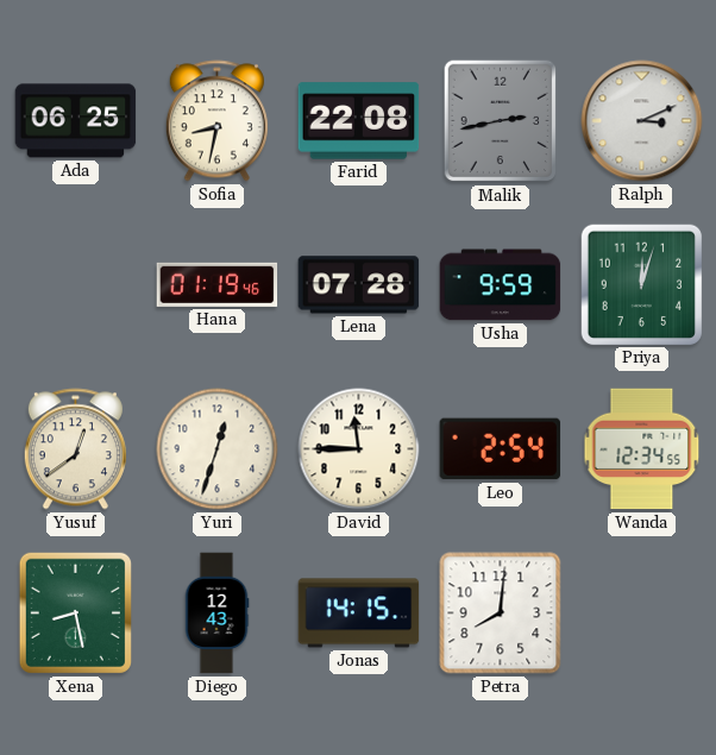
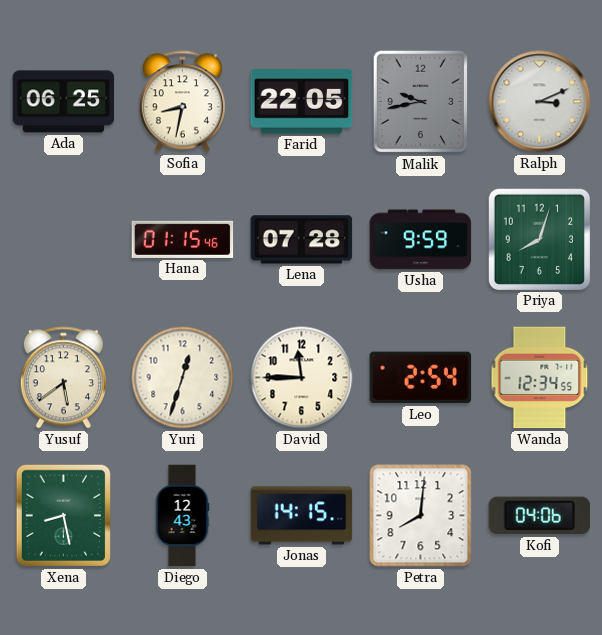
Farid: 22:08 -> 22:05
Malik: 2:43 -> 9:43
Hana: 01:19 -> 01:15
Priya: 12:03 -> 8:03
Yusuf: 12:39 -> 5:39
Kofi: none -> 04:06
